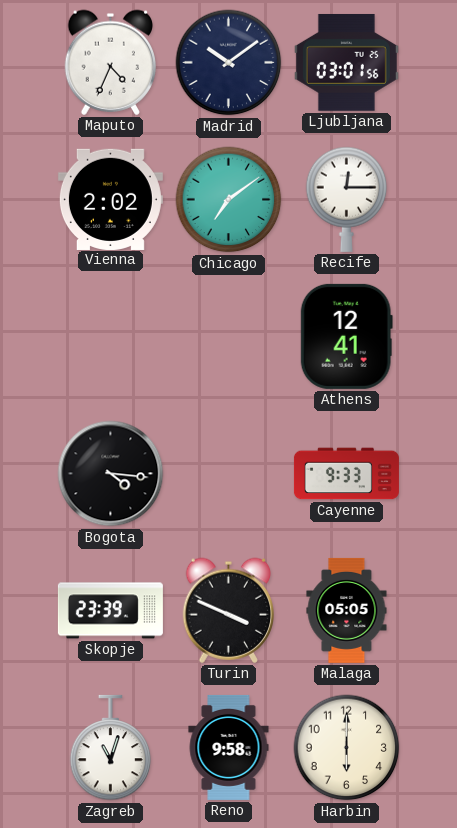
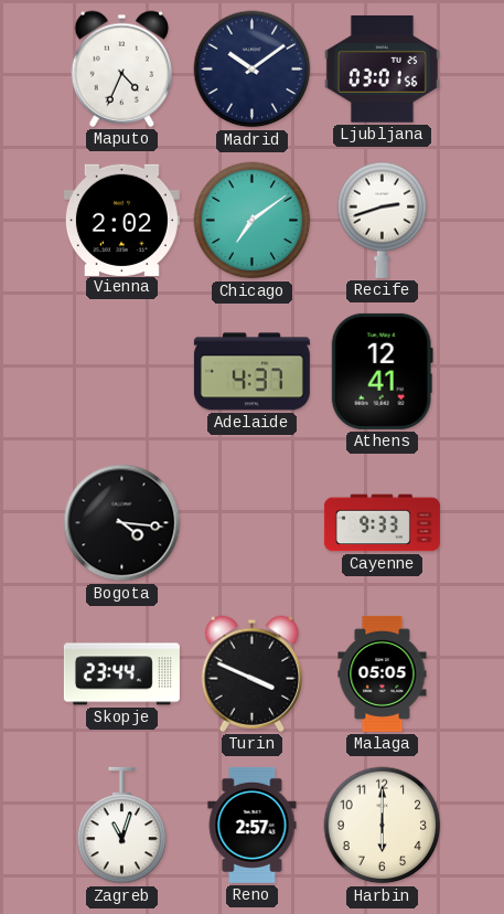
Recife: 12:15 -> 2:42
Adelaide: none -> 4:37
Skopje: 23:39 -> 23:44
Reno: 9:58 -> 2:57
